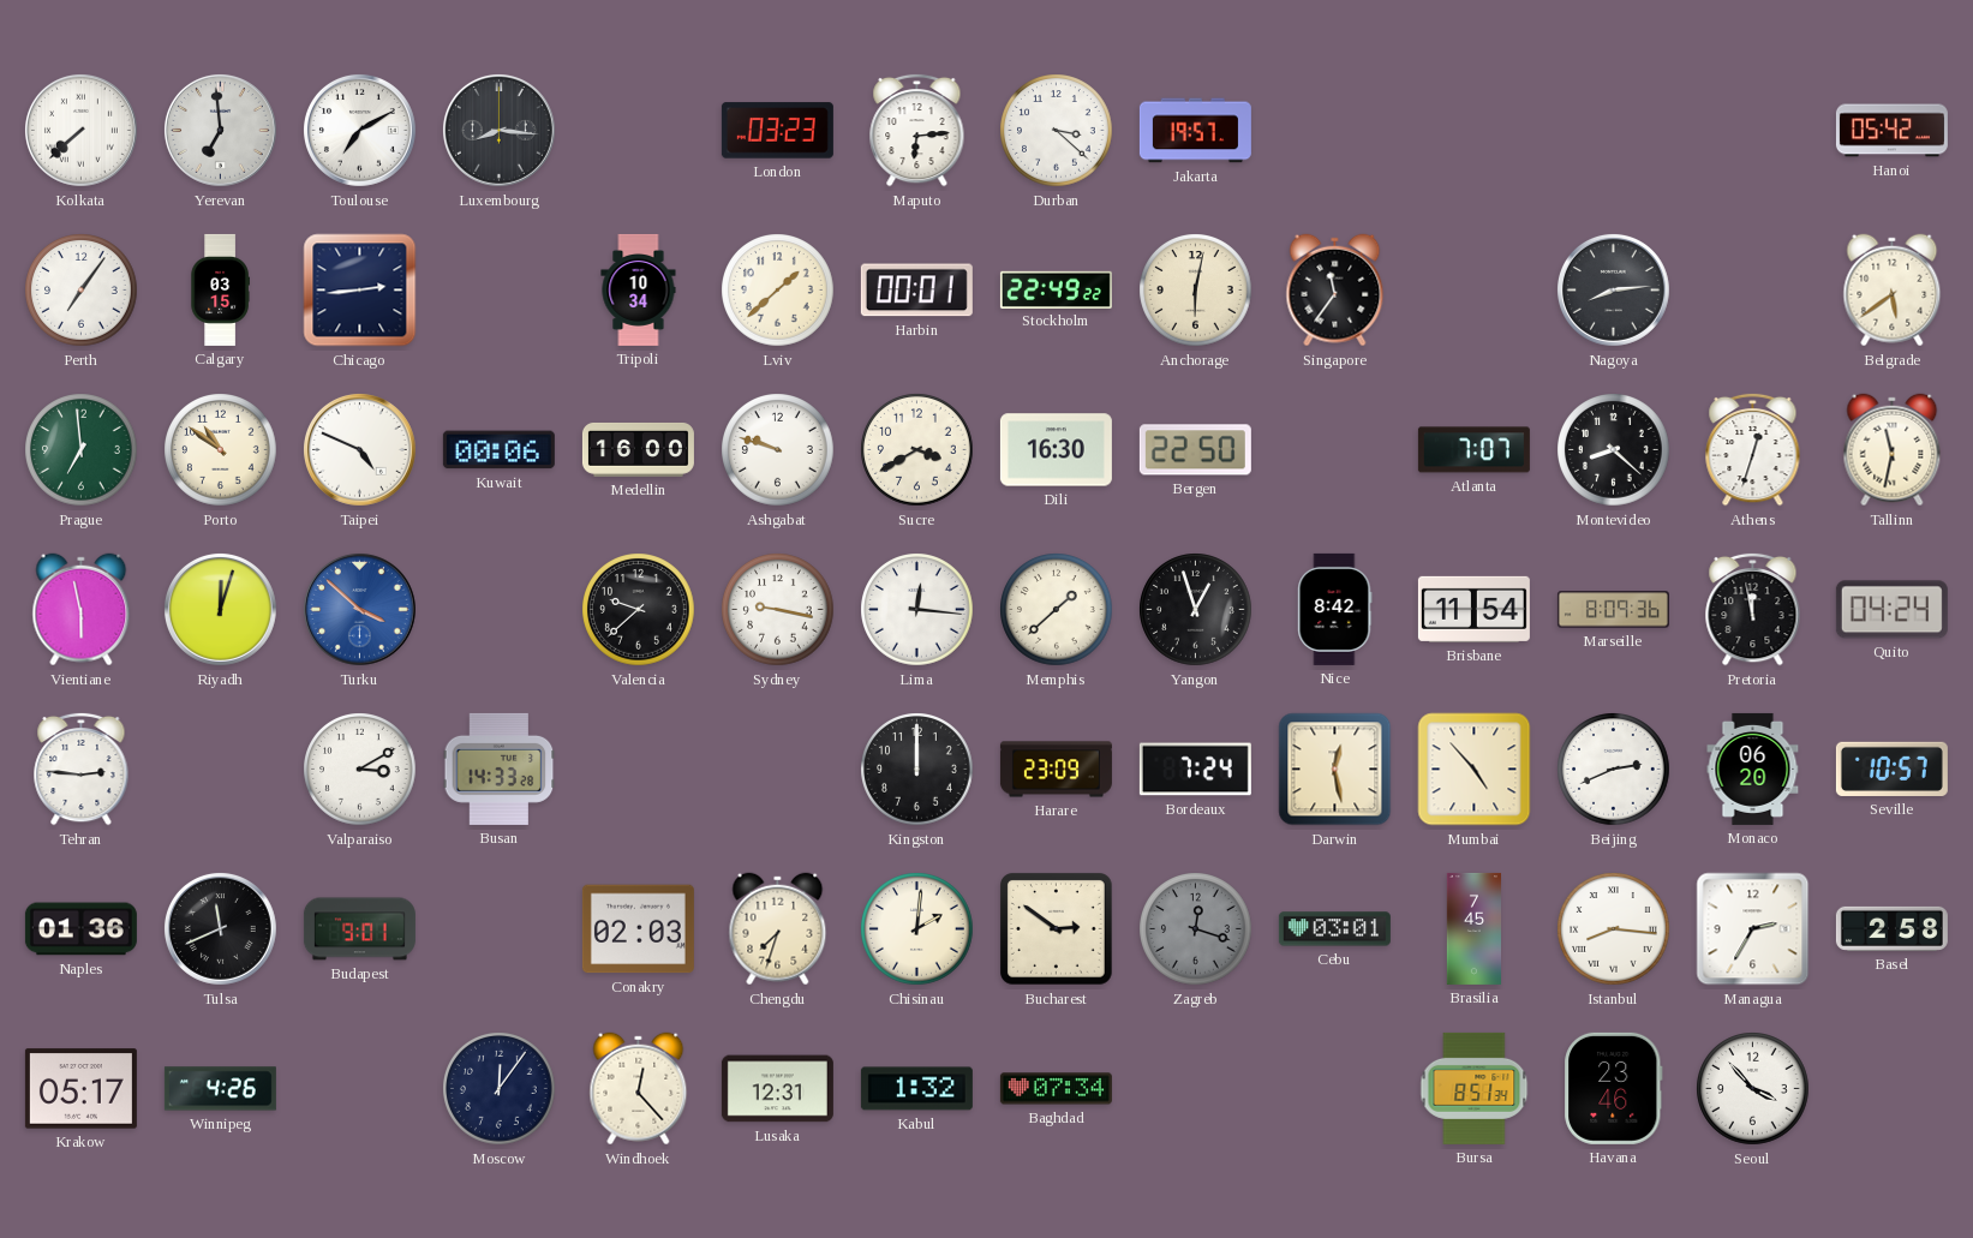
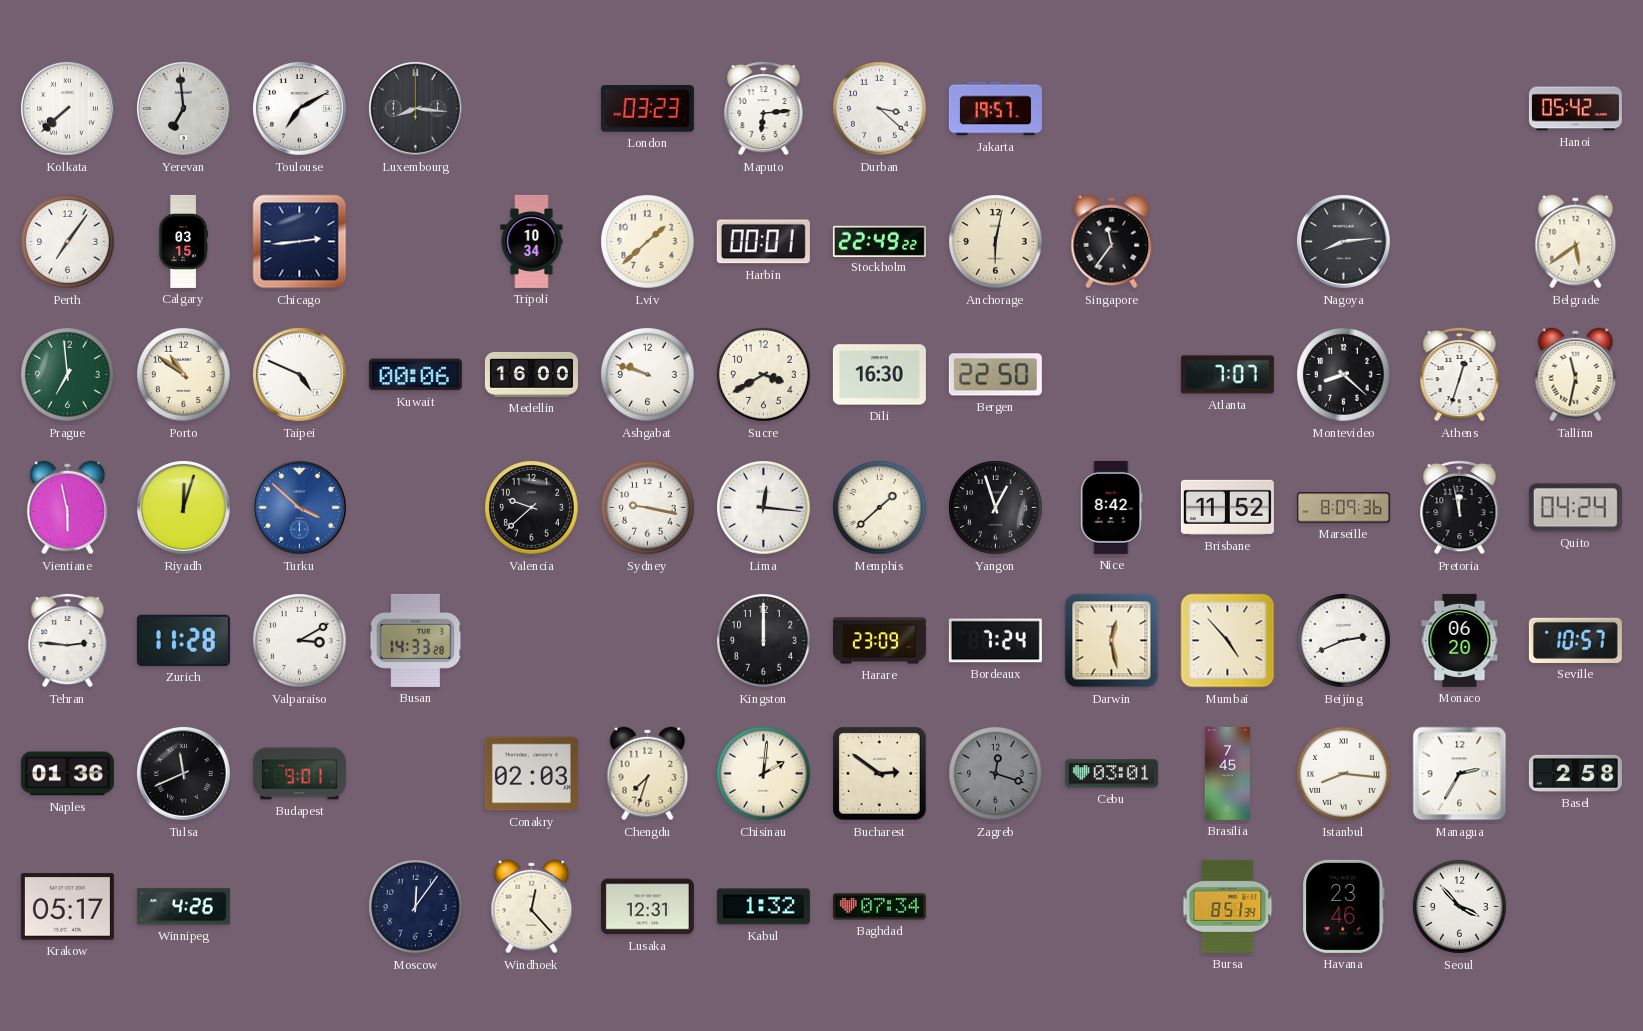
Brisbane: 11:54 -> 11:52
Zurich: none -> 11:28
